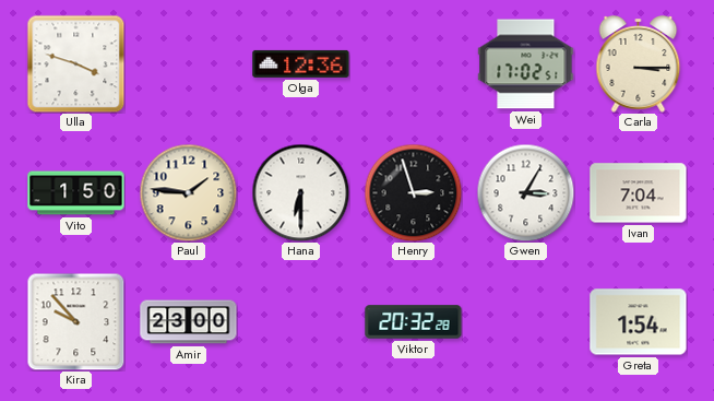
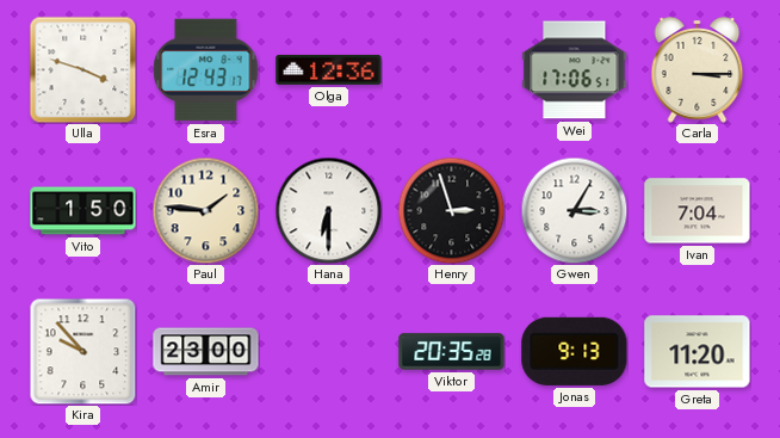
Esra: none -> 12:43
Wei: 17:02 -> 17:06
Viktor: 20:32 -> 20:35
Jonas: none -> 9:13
Greta: 1:54 -> 11:20
